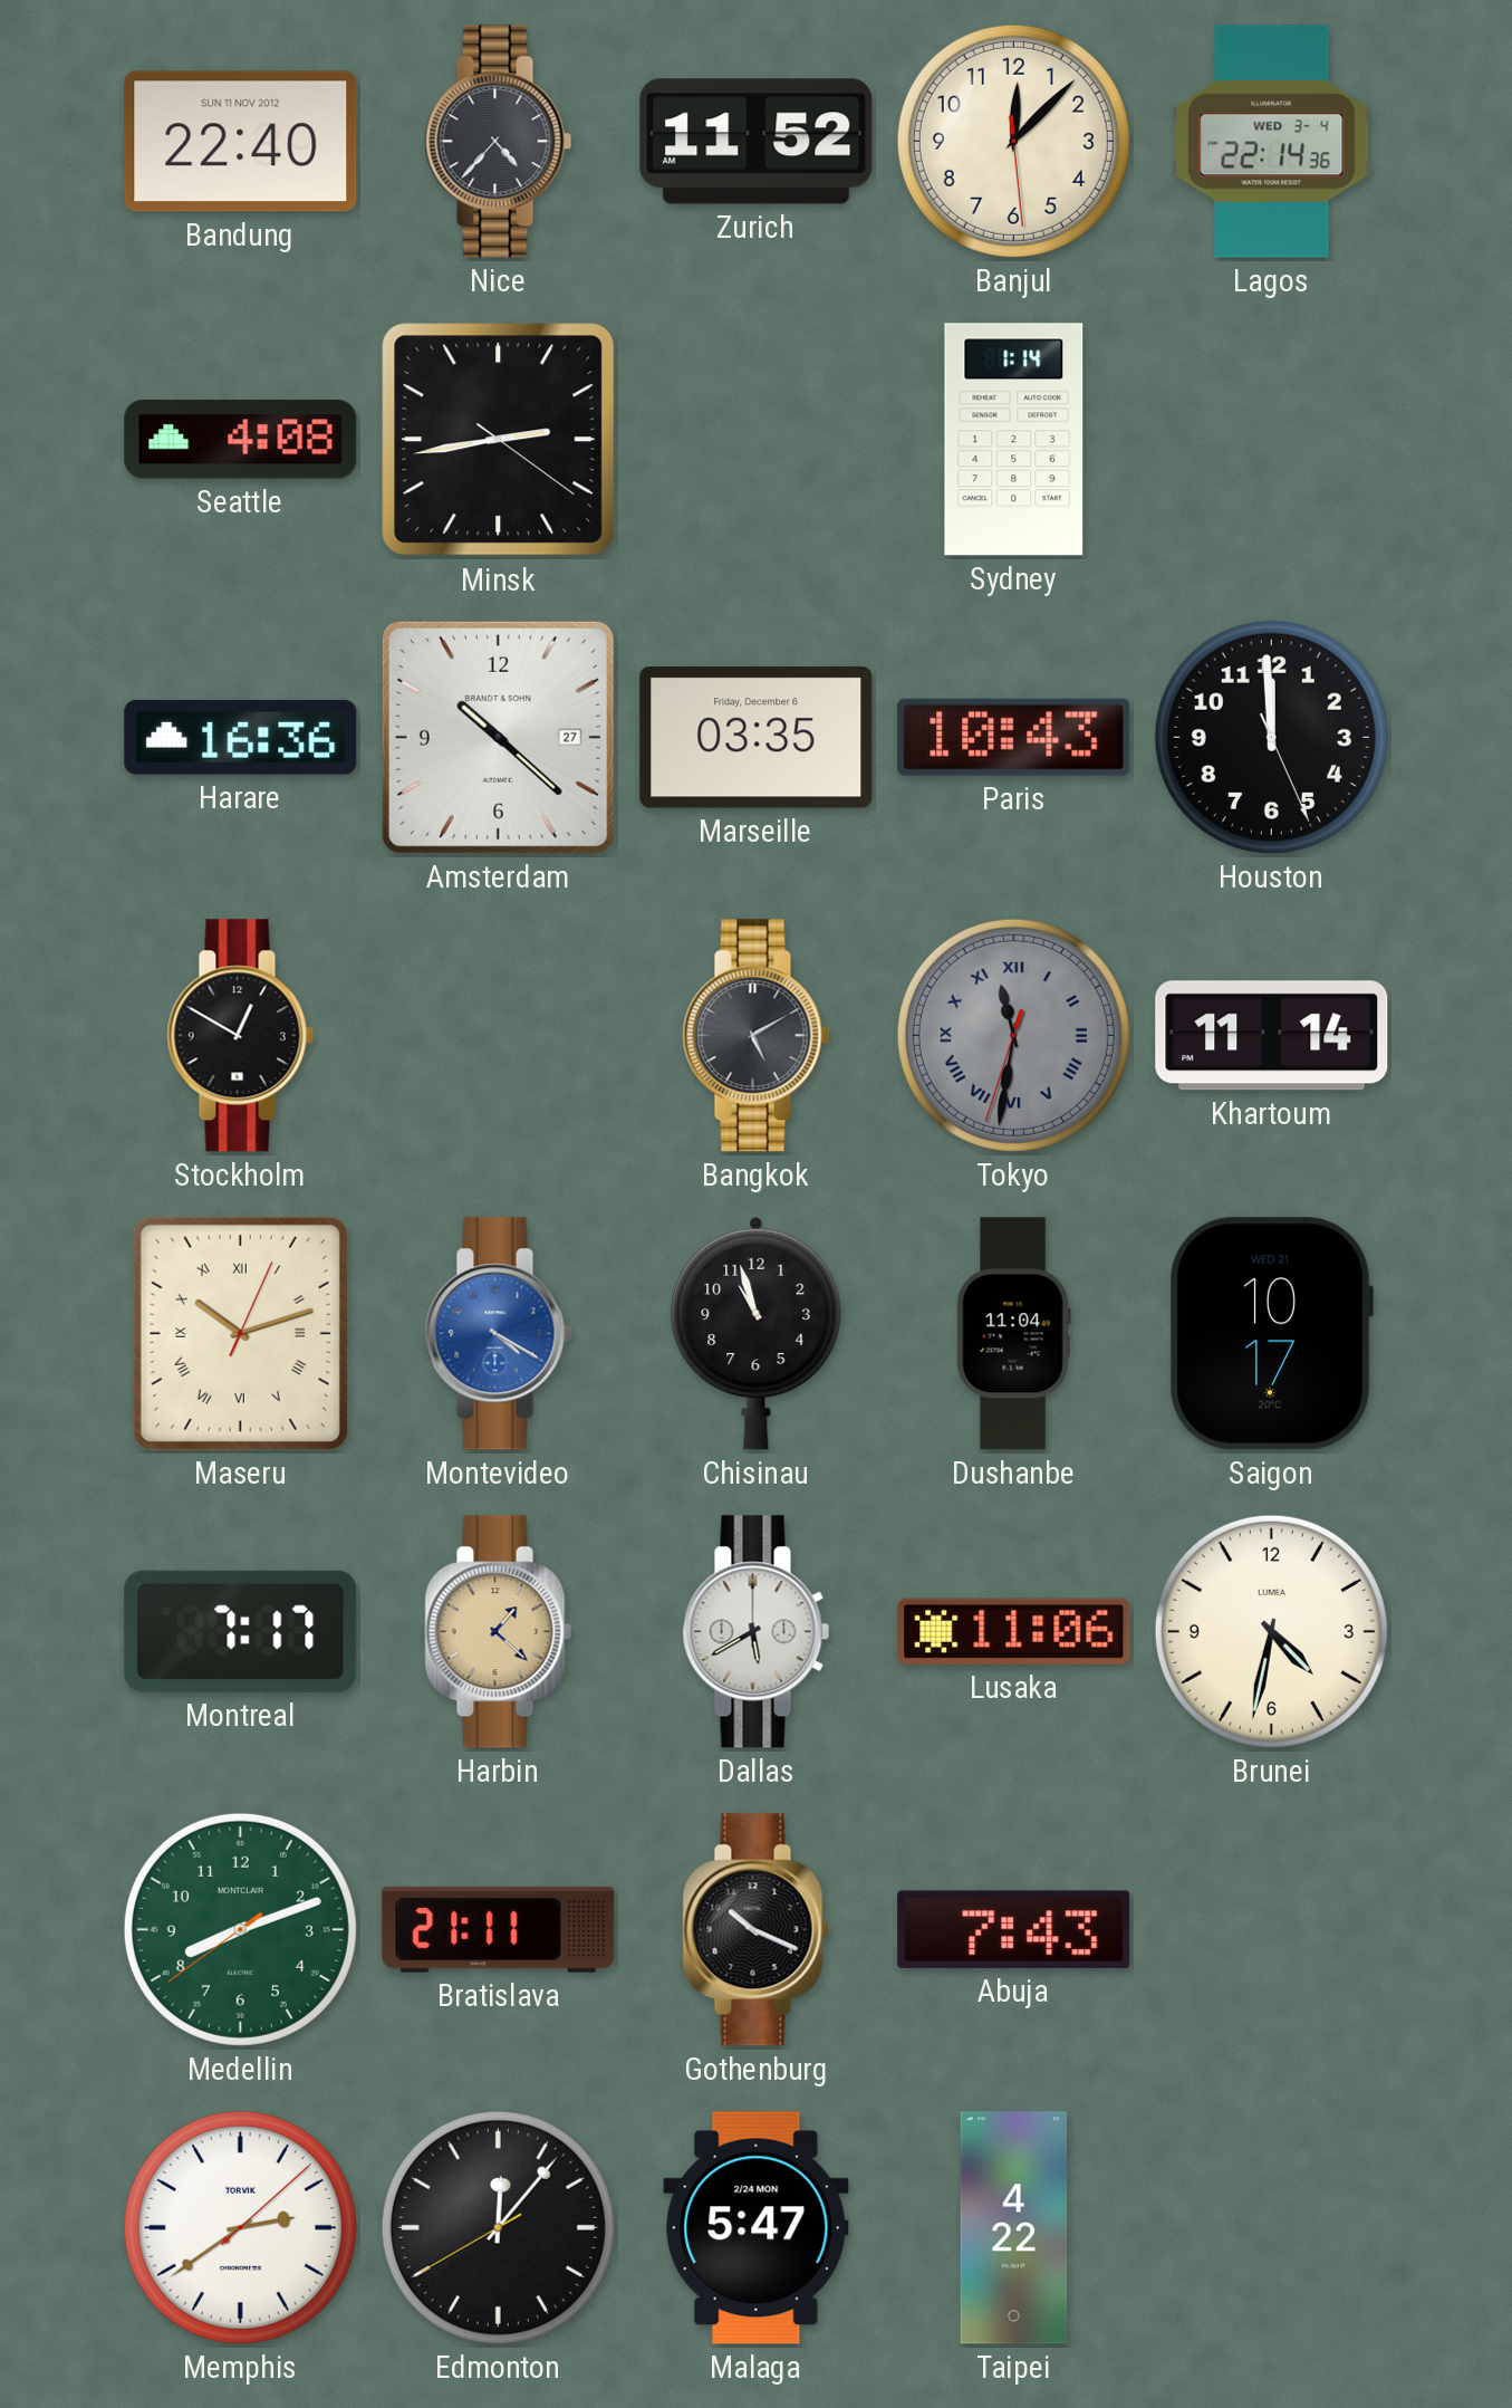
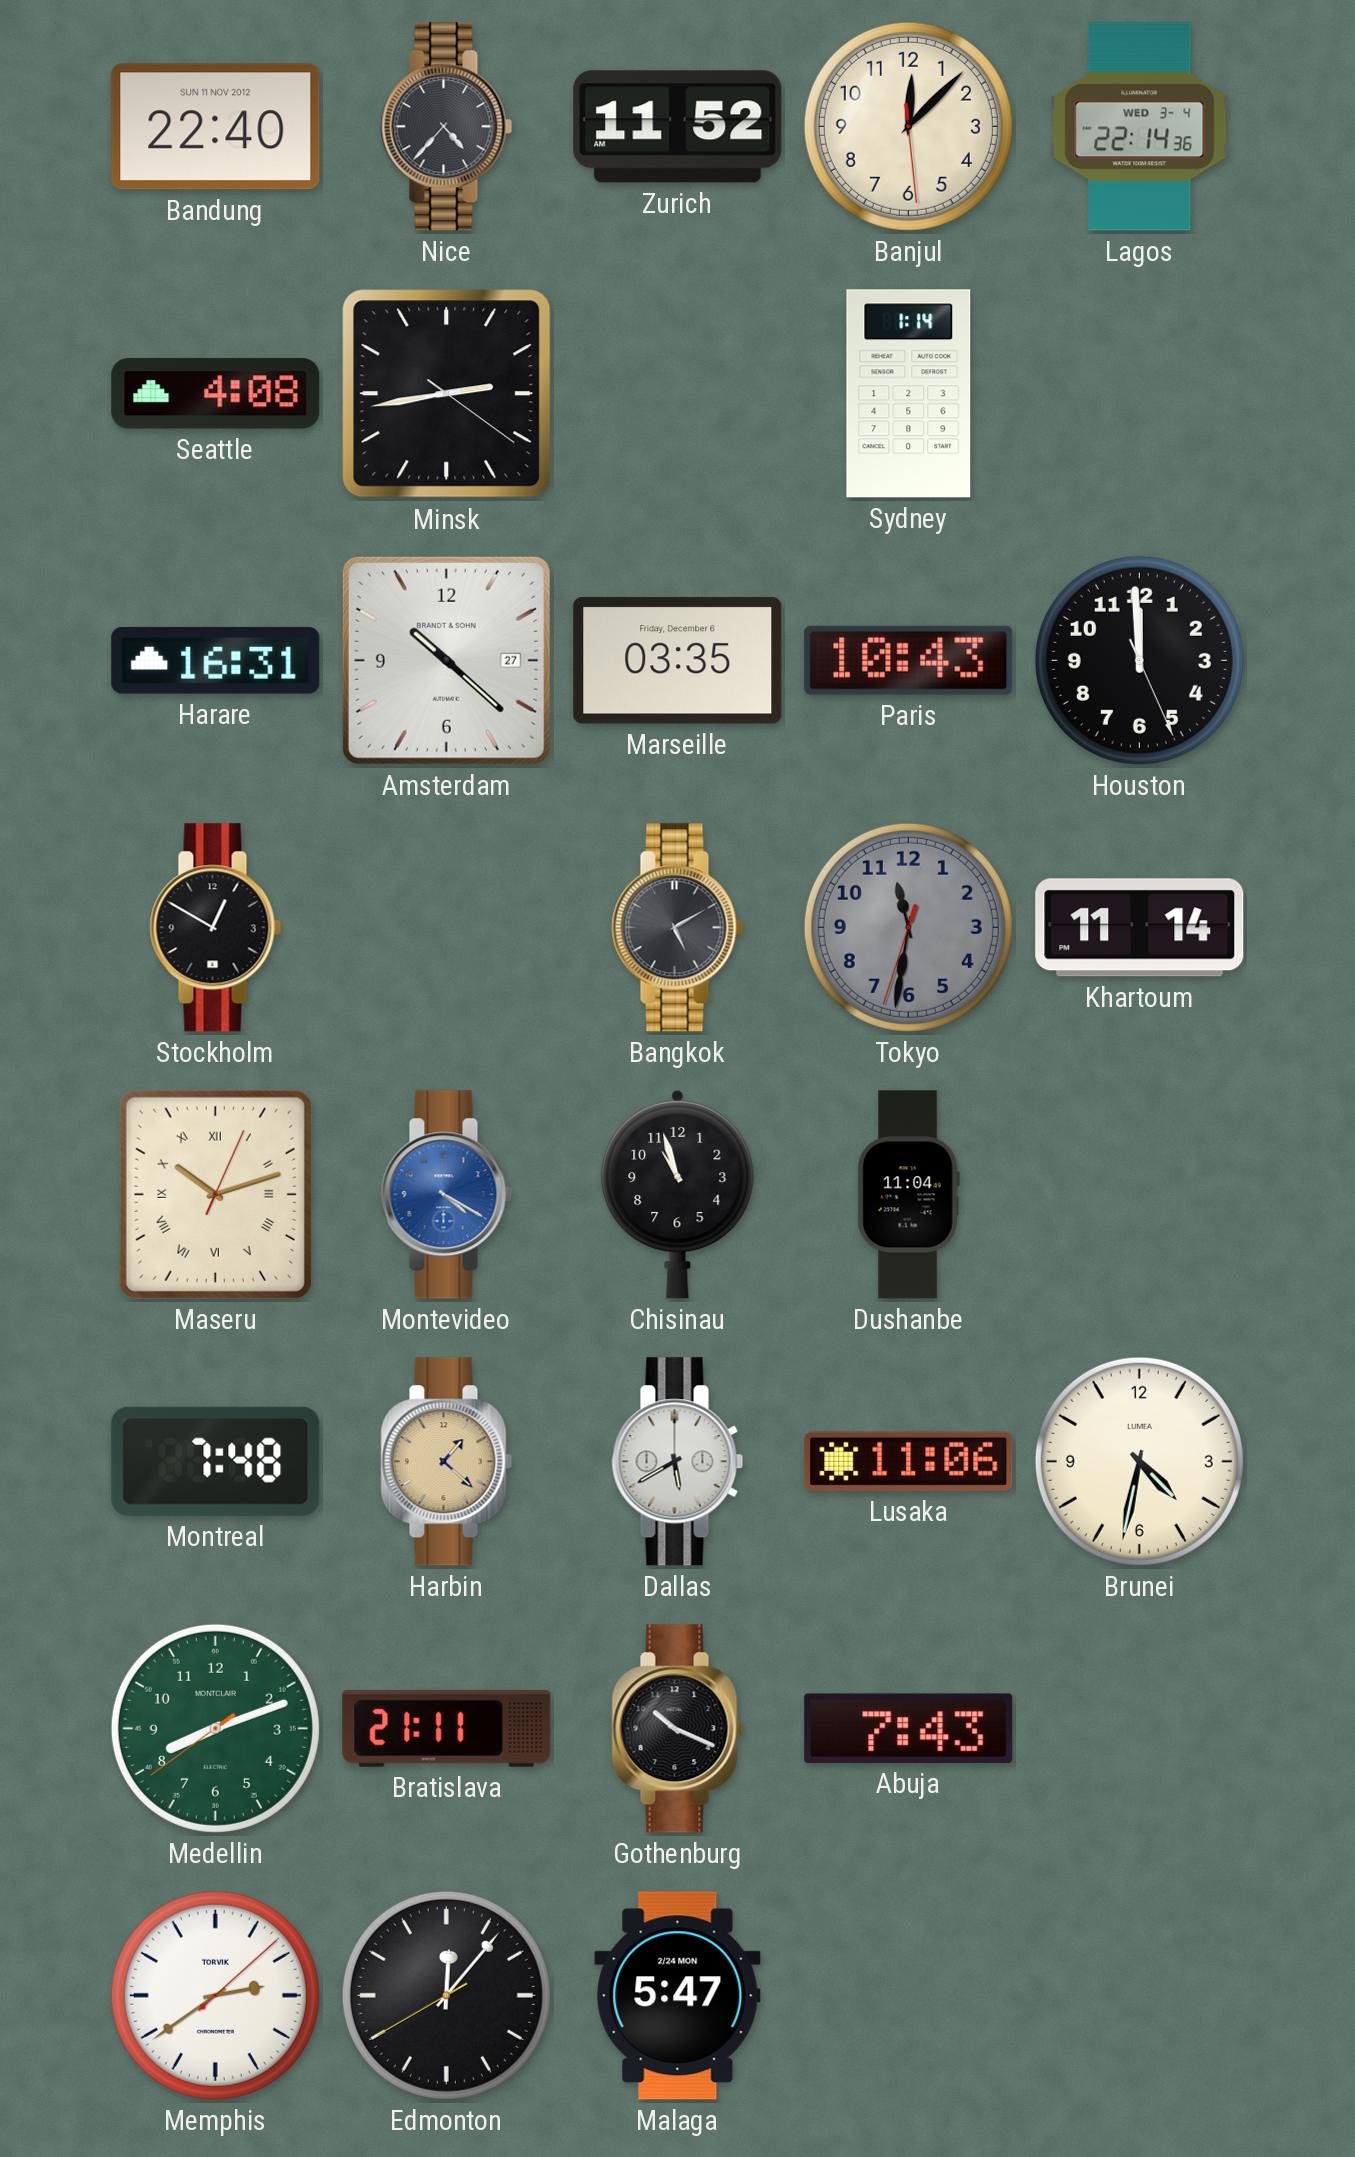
Harare: 16:36 -> 16:31
Tokyo numerals: Roman -> Arabic
Saigon: 10:17 -> none
Montreal: 7:17 -> 7:48
Taipei: 4:22 -> none
